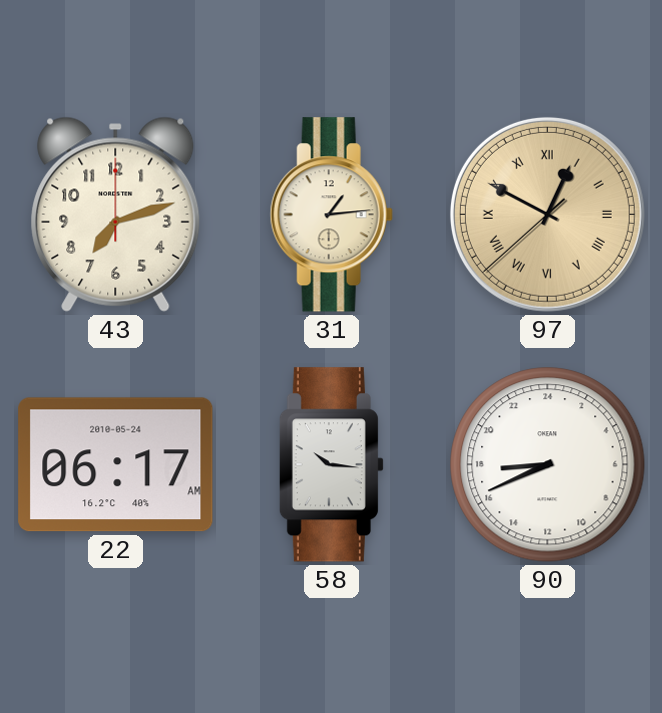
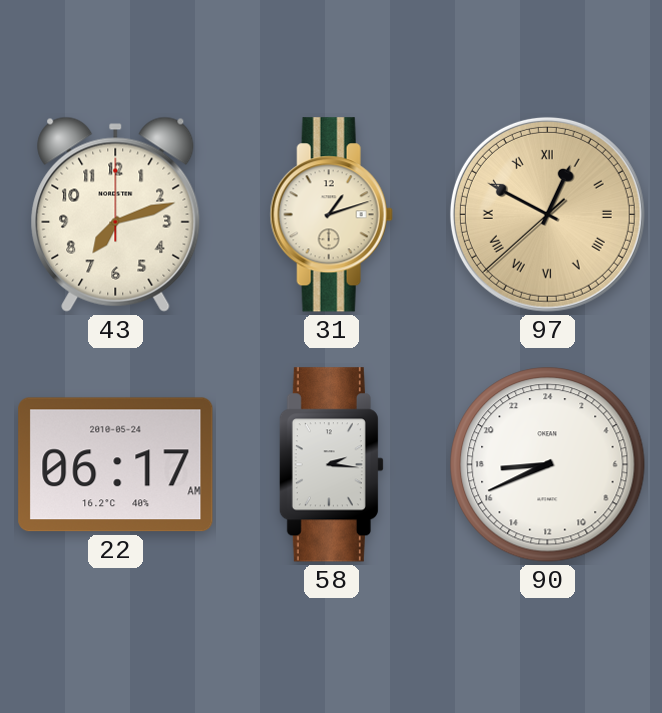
31: 1:14 -> 1:12
58: 10:16 -> 2:16
